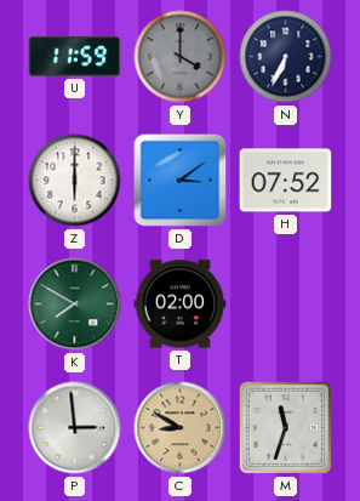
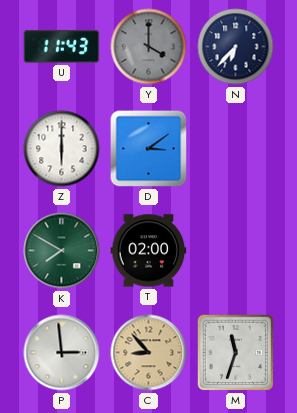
U: 11:59 -> 11:43
N: 6:34 -> 6:37
H: 07:52 -> none
C: 8:50 -> 8:53
